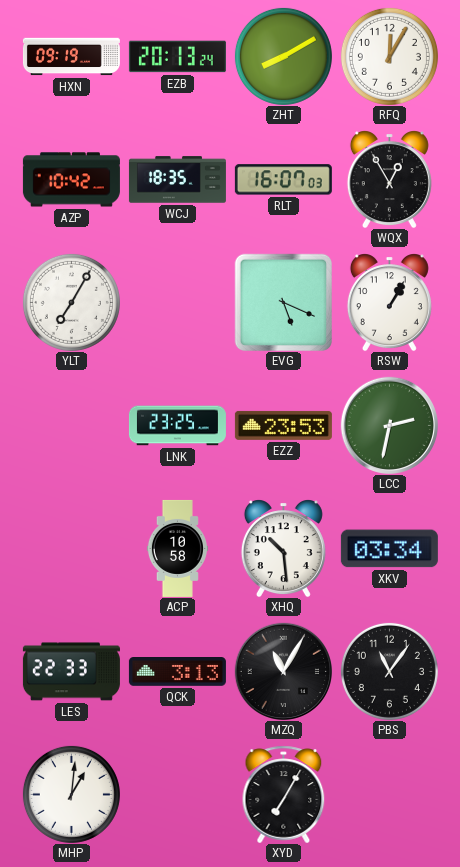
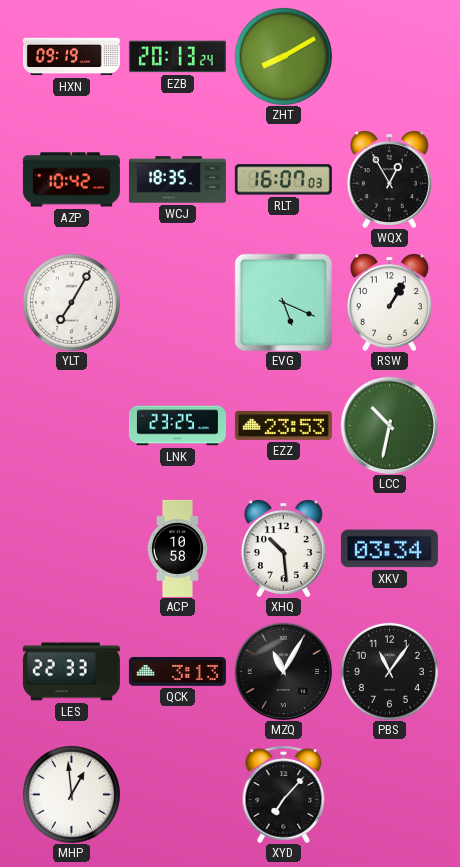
RFQ: 12:05 -> none
LCC: 2:32 -> 10:32
MHP: 1:01 -> 12:59
XYD: 7:05 -> 7:07
